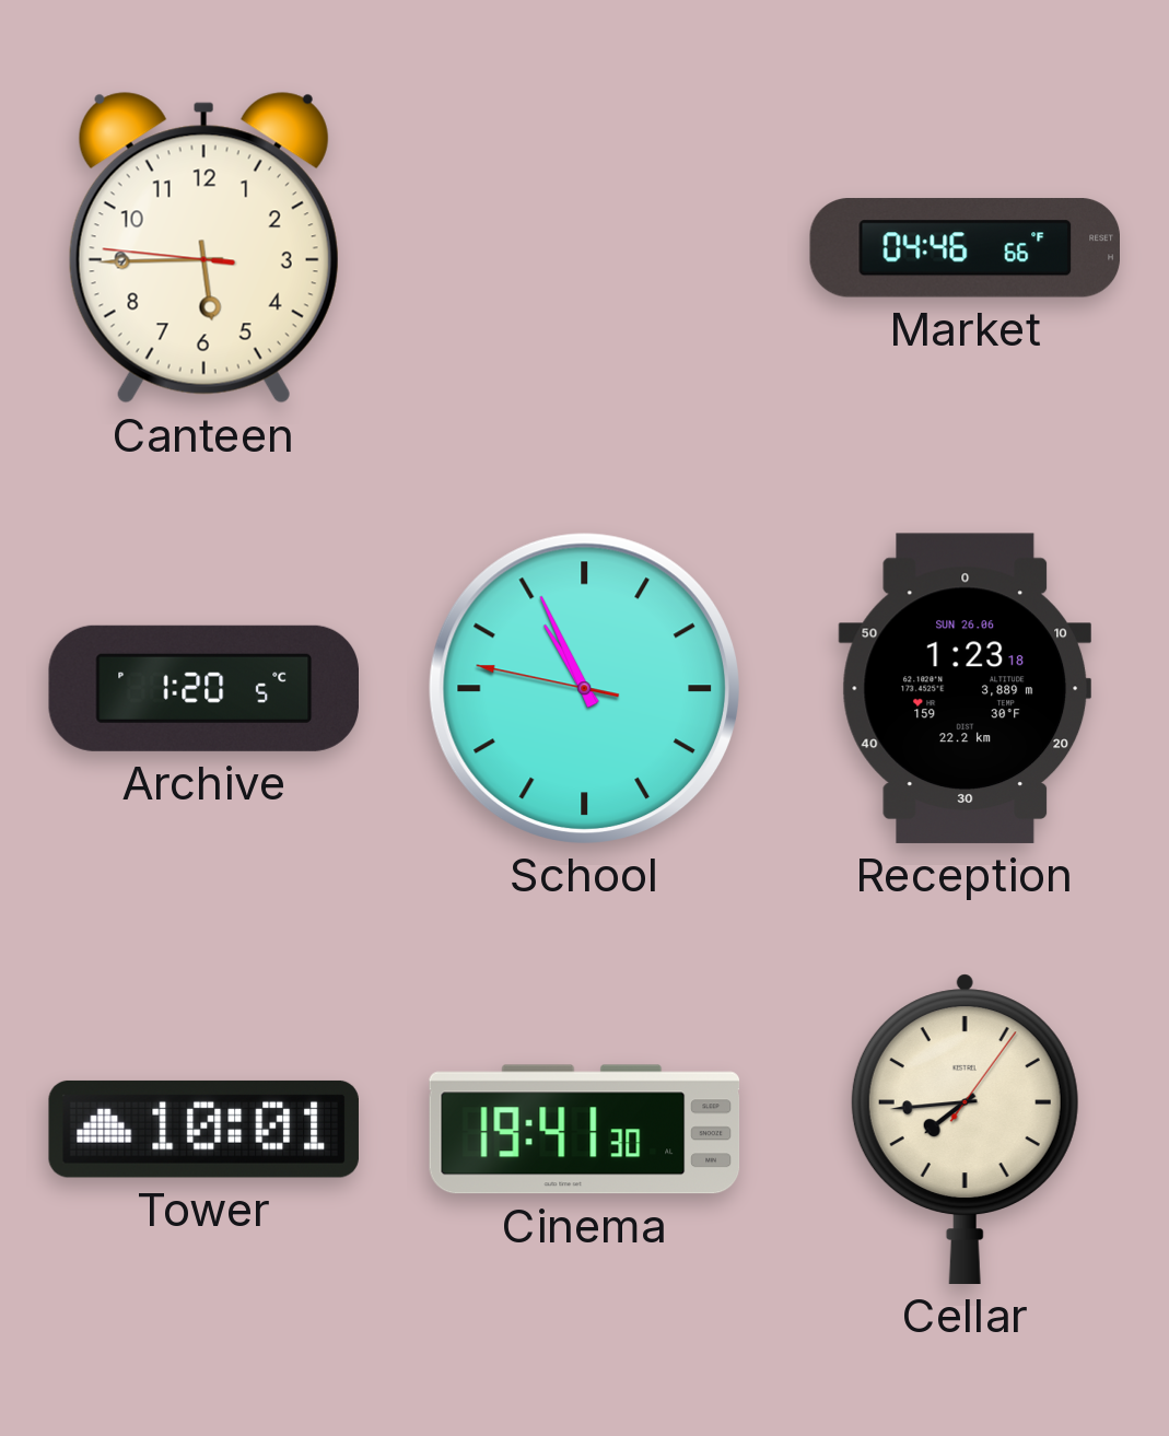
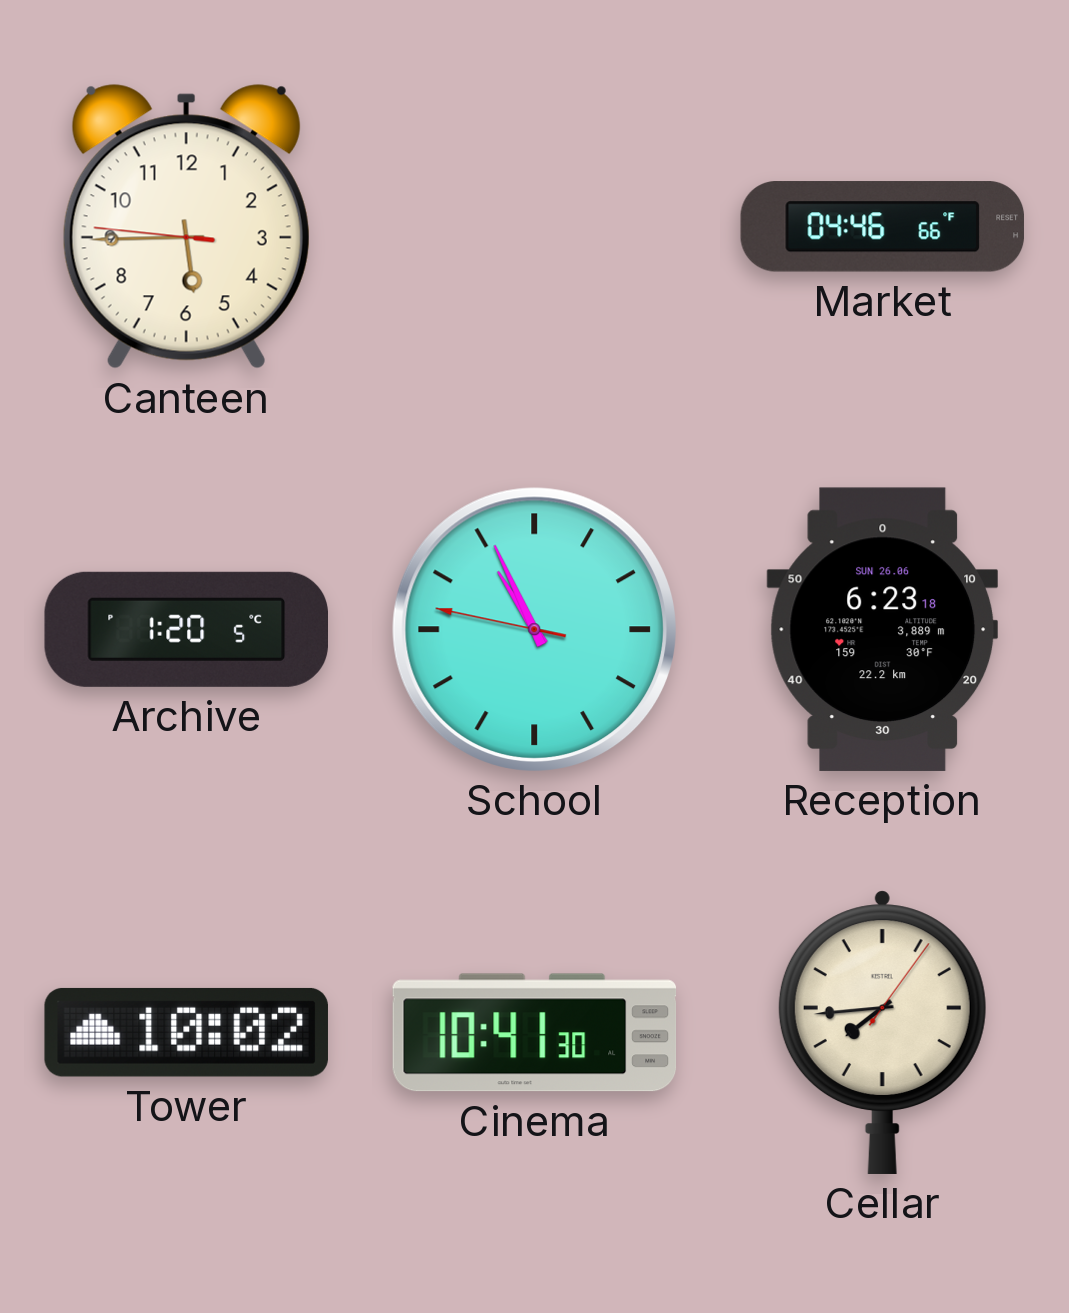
Reception: 1:23 -> 6:23
Tower: 10:01 -> 10:02
Cinema: 19:41 -> 10:41
